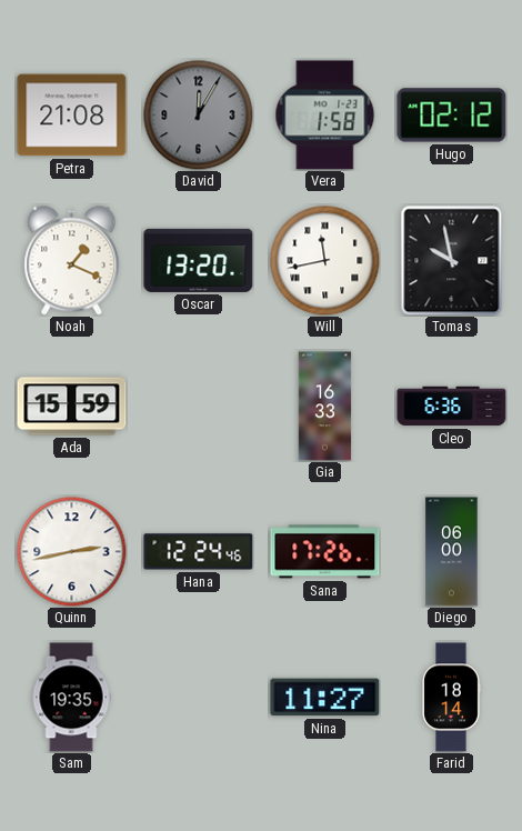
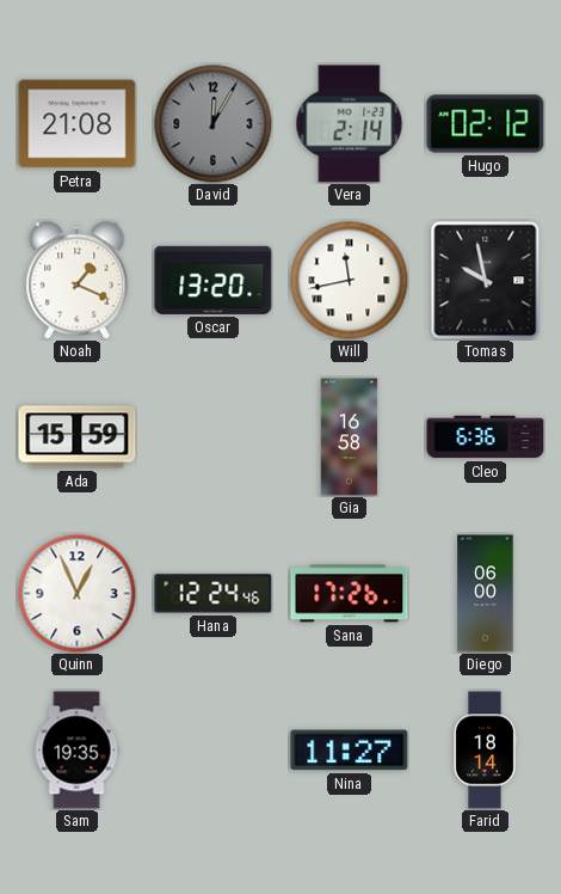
Vera: 1:58 -> 2:14
Gia: 16:33 -> 16:58
Quinn: 2:43 -> 12:56
